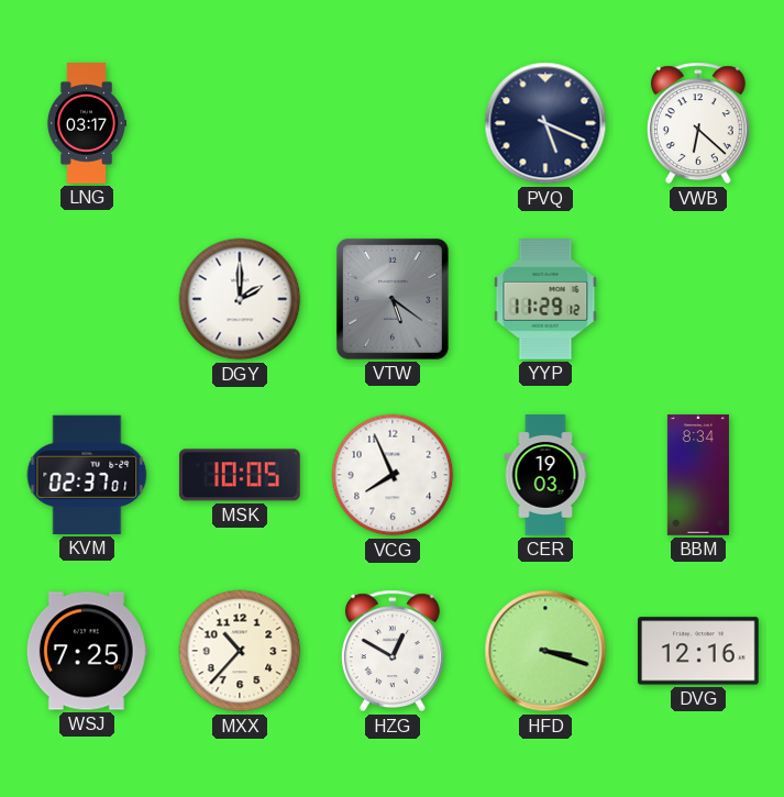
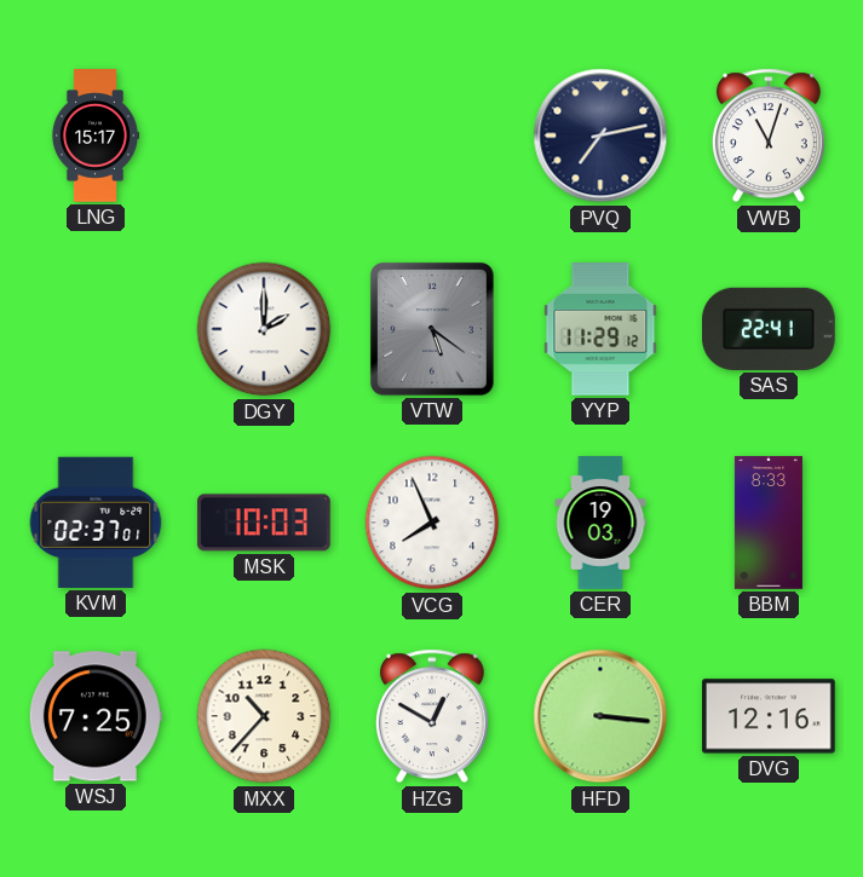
LNG: 03:17 -> 15:17
PVQ: 5:19 -> 7:13
VWB: 6:22 -> 11:03
SAS: none -> 22:41
MSK: 10:05 -> 10:03
BBM: 8:34 -> 8:33
HFD: 3:18 -> 3:16
